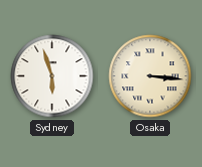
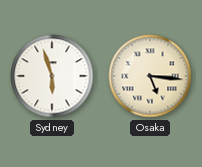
Osaka: 3:16 -> 5:16
